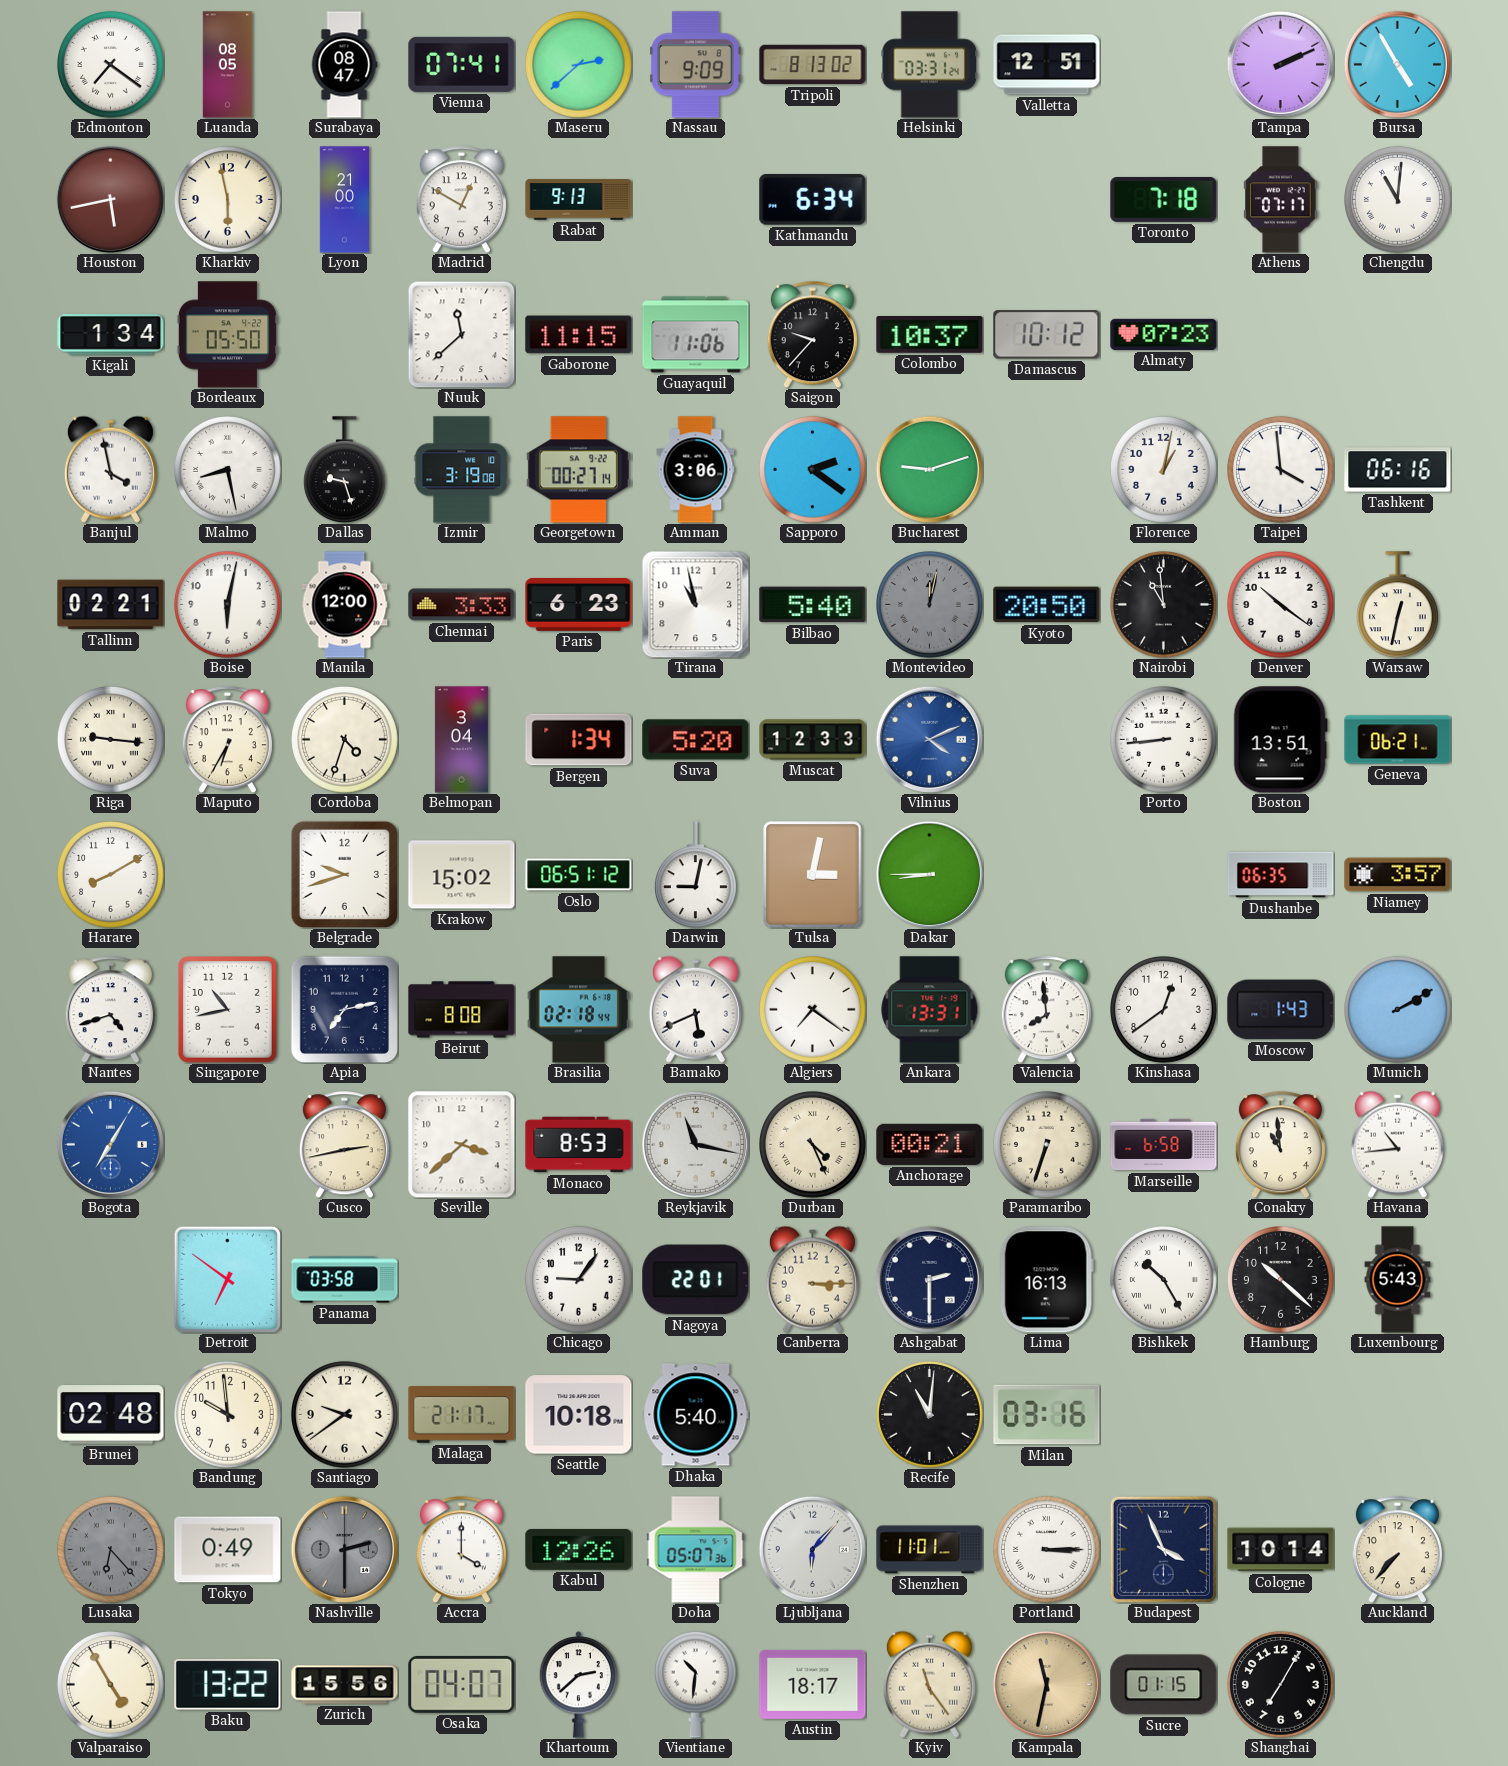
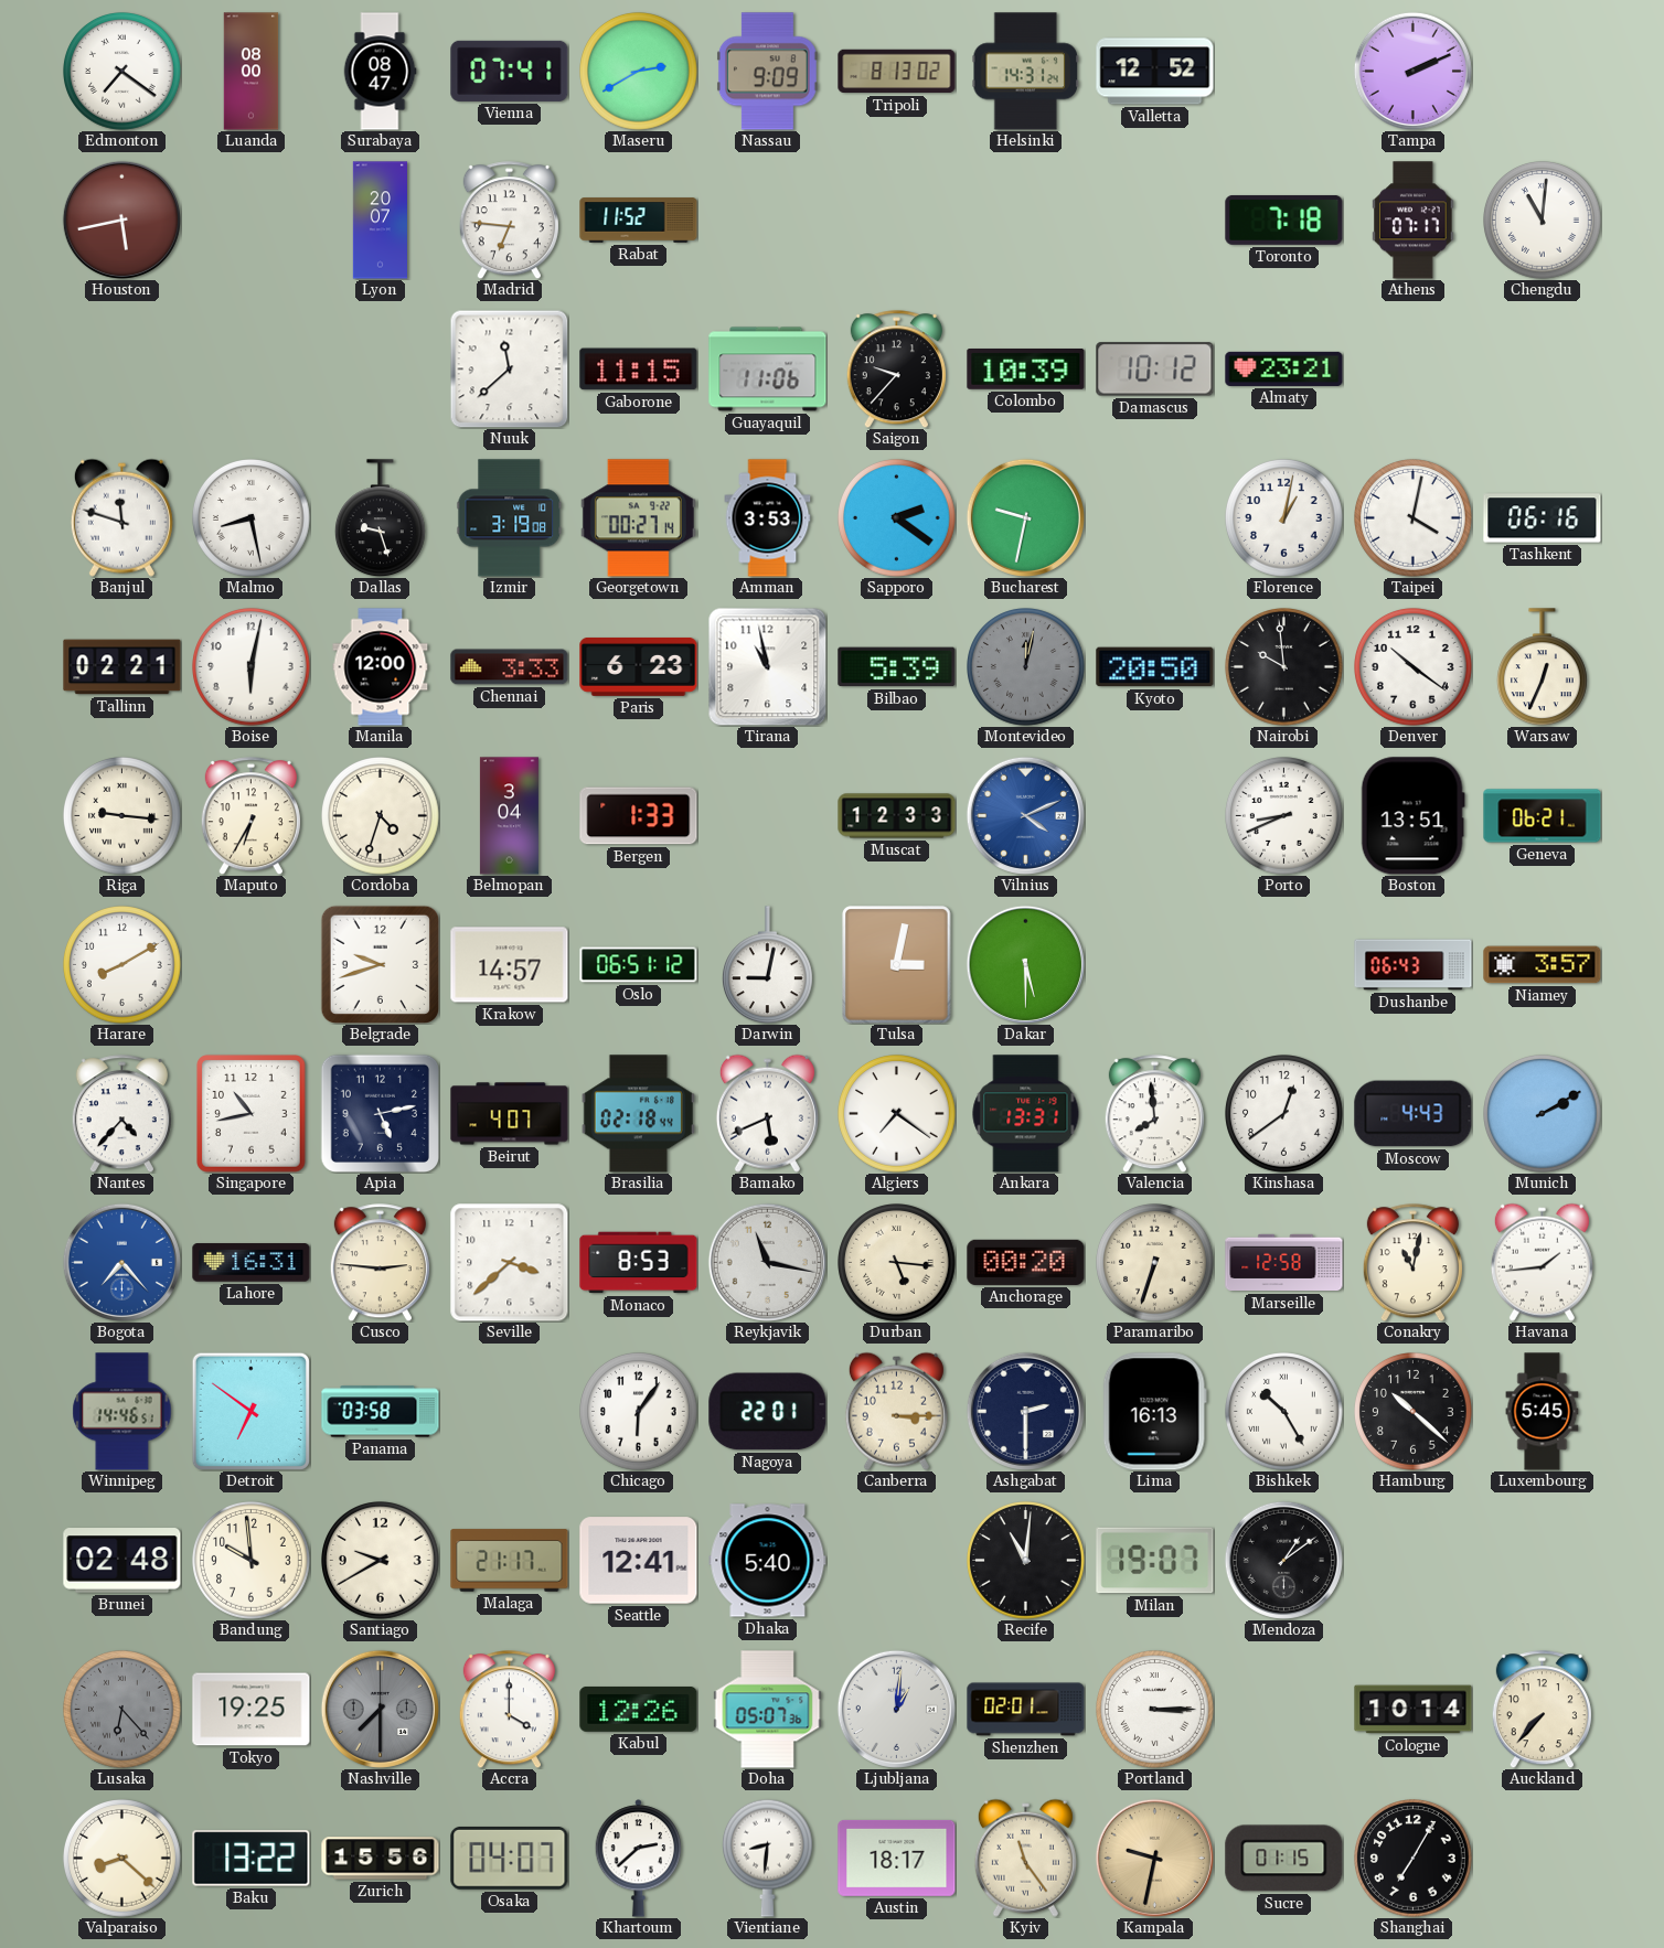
Luanda: 08:05 -> 08:00
Maseru: 2:38 -> 2:40
Helsinki: 03:31 -> 14:31
Valletta: 12:51 -> 12:52
Bursa: 4:55 -> none
Kharkiv: 5:58 -> none
Lyon: 21:00 -> 20:07
Madrid: 12:50 -> 6:46
Rabat: 9:13 -> 11:52
Kathmandu: 6:34 -> none
Kigali: 1:34 -> none
Bordeaux: 05:50 -> none
Colombo: 10:37 -> 10:39
Almaty: 07:23 -> 23:21
Banjul: 3:58 -> 11:48
Amman: 3:06 -> 3:53
Bucharest: 9:12 -> 9:32
Taipei: 3:59 -> 4:02
Bilbao: 5:40 -> 5:39
Nairobi: 10:59 -> 9:59
Warsaw: 12:32 -> 12:34
Bergen: 1:34 -> 1:33
Suva: 5:20 -> none
Porto: 8:44 -> 8:41
Krakow: 15:02 -> 14:57
Dakar: 8:45 -> 5:30
Dushanbe: 06:35 -> 06:43
Nantes: 4:42 -> 4:37
Apia: 7:13 -> 5:13
Beirut: 8:08 -> 4:07
Moscow: 1:43 -> 4:43
Bogota: 7:05 -> 7:23
Lahore: none -> 16:31
Cusco: 2:43 -> 2:46
Durban: 4:26 -> 5:16
Anchorage: 00:21 -> 00:20
Marseille: 6:58 -> 12:58
Conakry: 10:59 -> 11:02
Havana: 10:44 -> 1:44
Winnipeg: none -> 14:46
Chicago: 9:06 -> 6:06
Luxembourg: 5:43 -> 5:45
Santiago: 9:39 -> 9:40
Seattle: 10:18 -> 12:41
Milan: 03:16 -> 19:07
Mendoza: none -> 1:09
Tokyo: 0:49 -> 19:25
Nashville: 2:30 -> 7:30
Ljubljana: 6:07 -> 1:01
Shenzhen: 11:01 -> 02:01
Budapest: 3:56 -> none
Valparaiso: 4:55 -> 8:22
Vientiane: 10:31 -> 8:31
Kampala: 11:32 -> 9:32
